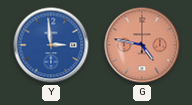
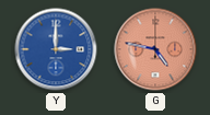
Y: 2:59 -> 3:00
